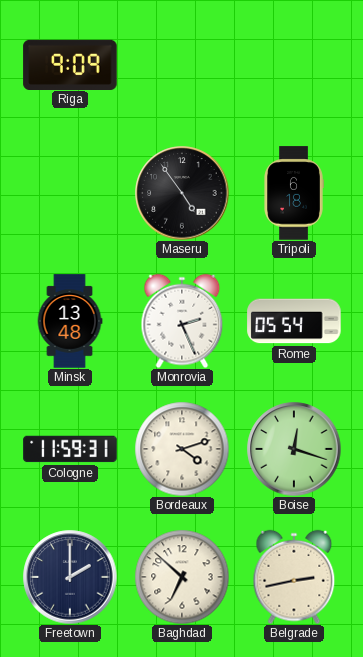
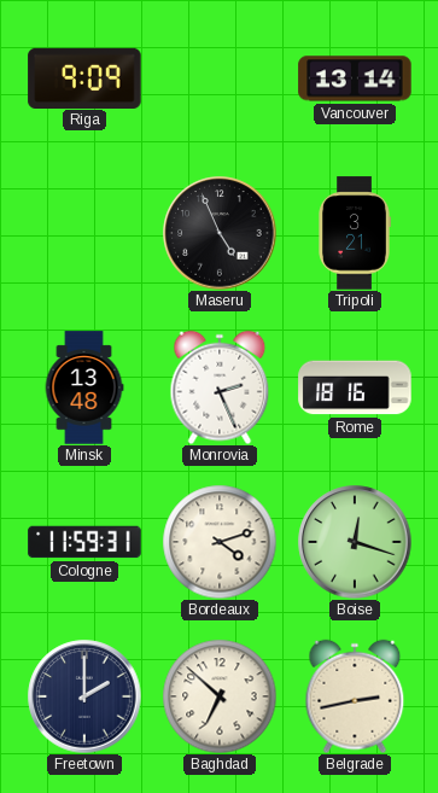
Vancouver: none -> 13:14
Maseru: 4:54 -> 4:56
Tripoli: 6:18 -> 3:21
Rome: 05:54 -> 18:16
